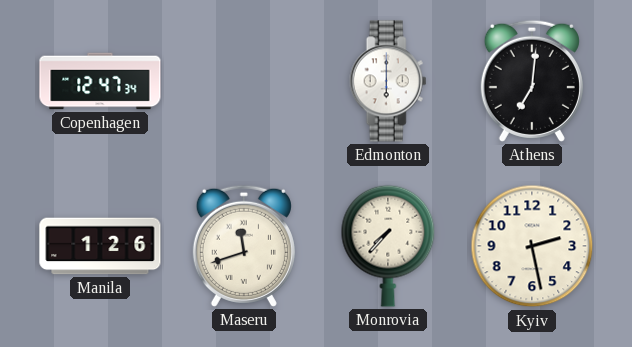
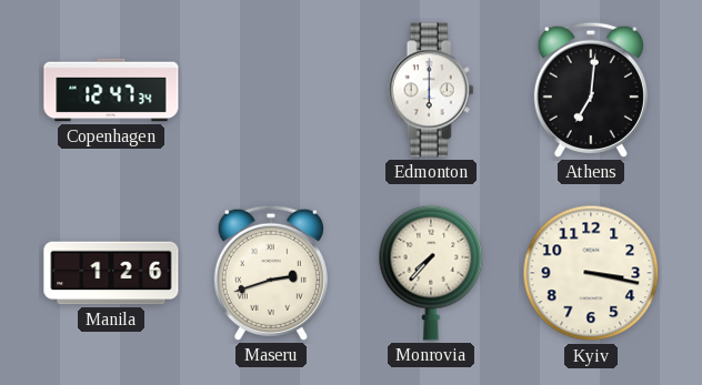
Maseru: 11:42 -> 2:42
Kyiv: 2:28 -> 3:17
